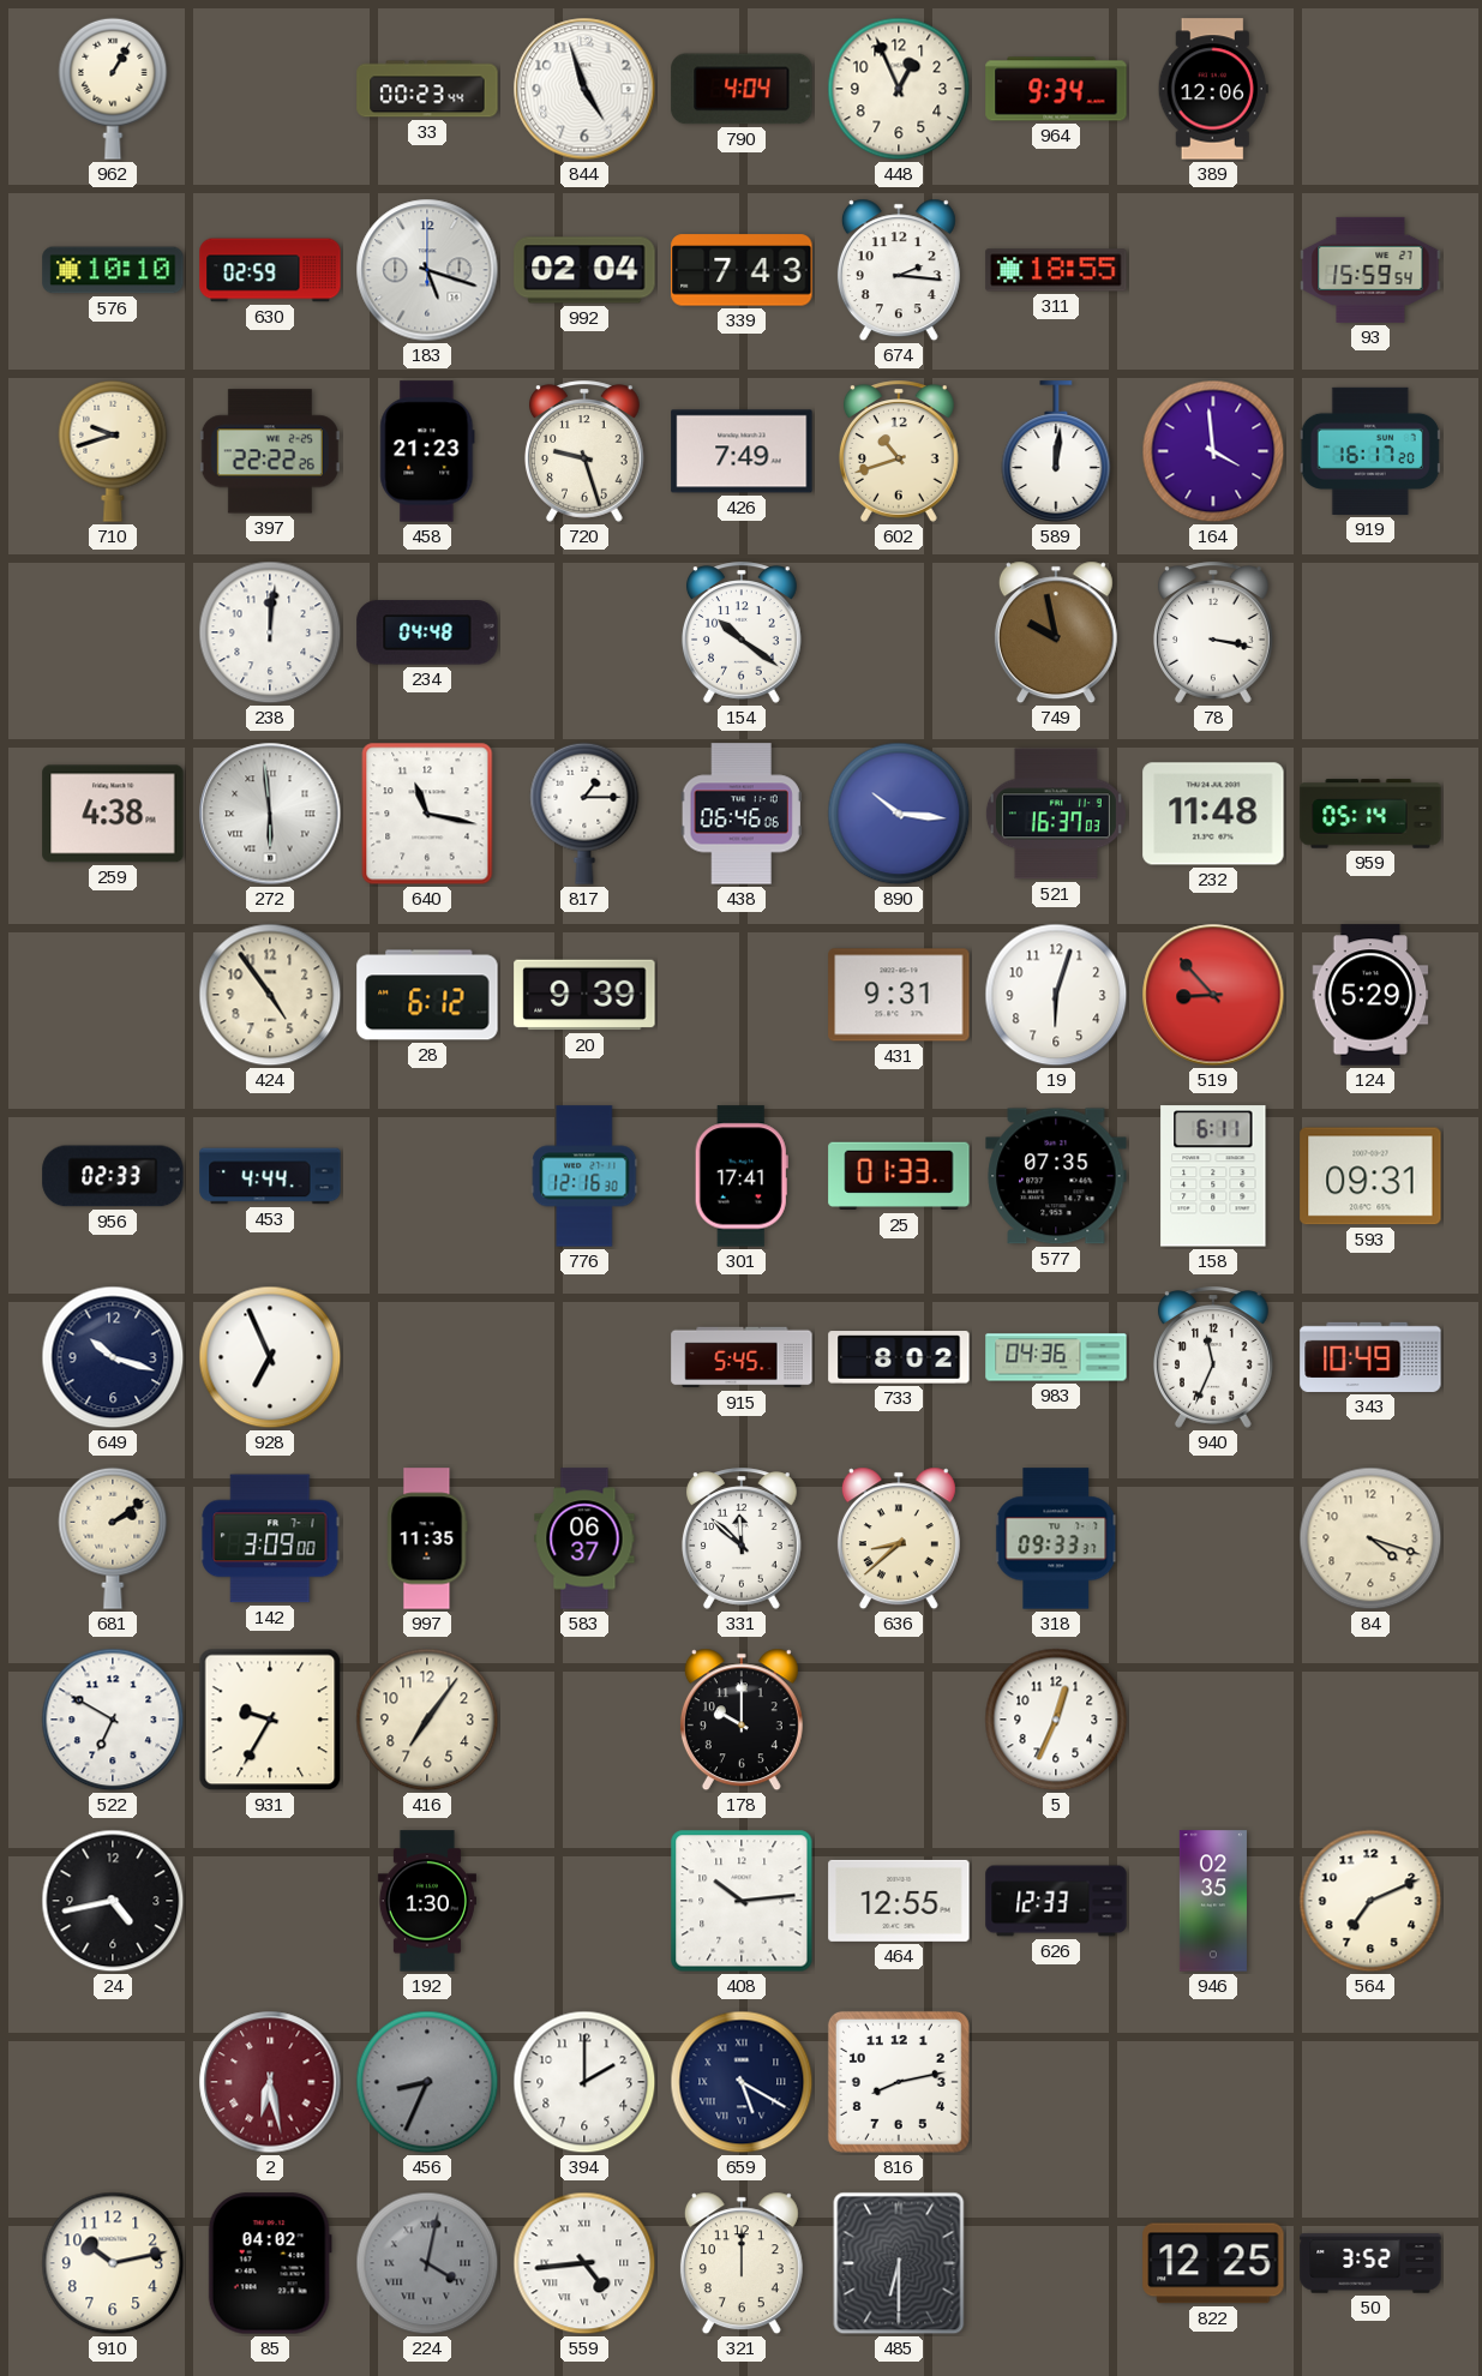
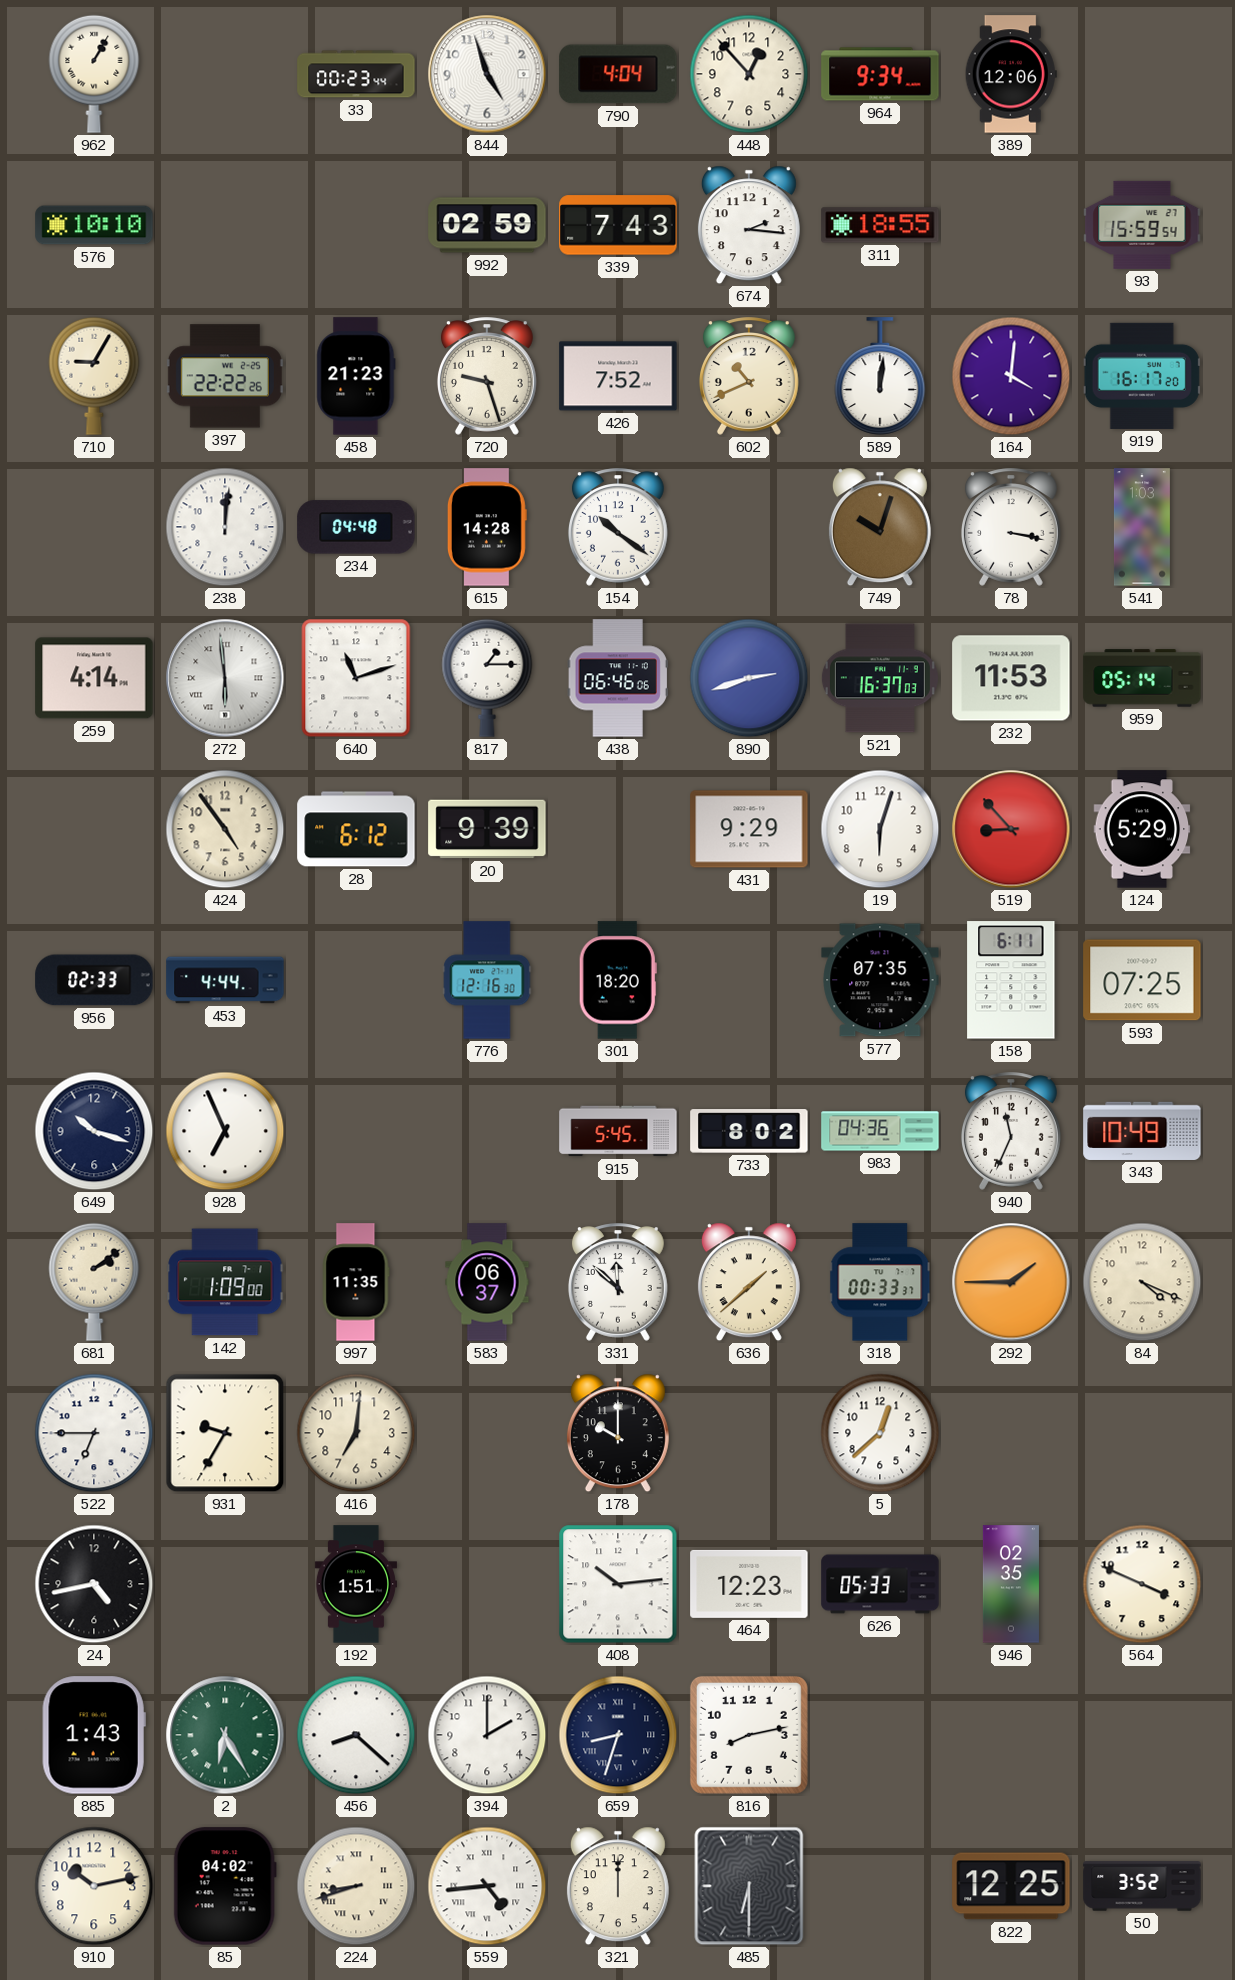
448: 12:56 -> 12:53
630: 02:59 -> none
183: 5:18 -> none
992: 02:04 -> 02:59
710: 9:42 -> 9:05
426: 7:49 -> 7:52
602: 10:42 -> 10:41
164: 3:59 -> 4:01
615: none -> 14:28
749: 9:58 -> 10:03
541: none -> 1:03
259: 4:38 -> 4:14
640: 11:17 -> 11:12
890: 10:16 -> 2:42
232: 11:48 -> 11:53
431: 9:31 -> 9:29
301: 17:41 -> 18:20
25: 01:33 -> none
593: 09:31 -> 07:25
142: 3:09 -> 1:09
636: 8:38 -> 1:38
318: 09:33 -> 00:33
292: none -> 1:45
84: 4:18 -> 4:19
522: 6:50 -> 6:45
416: 7:06 -> 7:01
5: 12:34 -> 12:38
192: 1:30 -> 1:51
464: 12:55 -> 12:23
626: 12:33 -> 05:33
564: 7:11 -> 3:49
885: none -> 1:43
2: 6:28 -> 6:25
2 dial: burgundy -> green
456: 8:34 -> 8:22
456 dial: grey -> white
659: 5:20 -> 8:33
224: 4:02 -> 8:42
224 dial: grey -> cream
